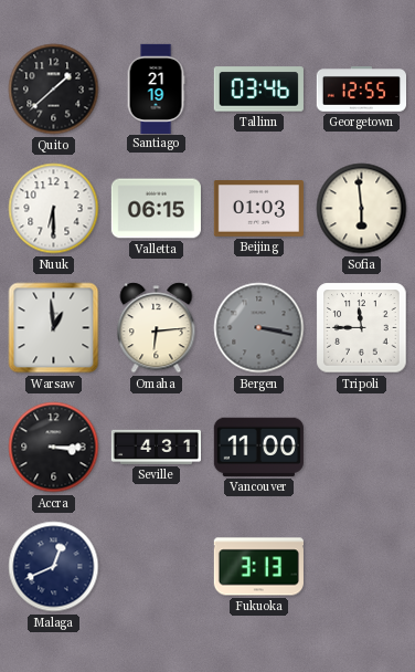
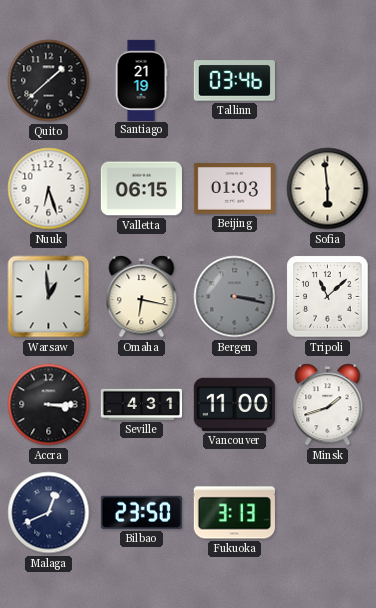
Georgetown: 12:55 -> none
Nuuk: 6:30 -> 6:27
Omaha: 6:14 -> 6:17
Tripoli: 11:45 -> 11:08
Minsk: none -> 1:42
Bilbao: none -> 23:50
